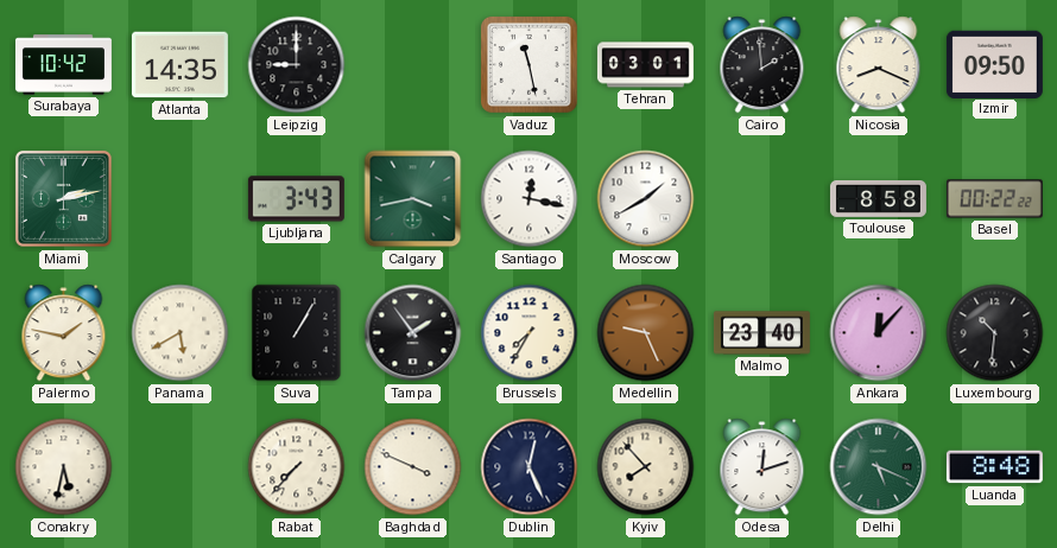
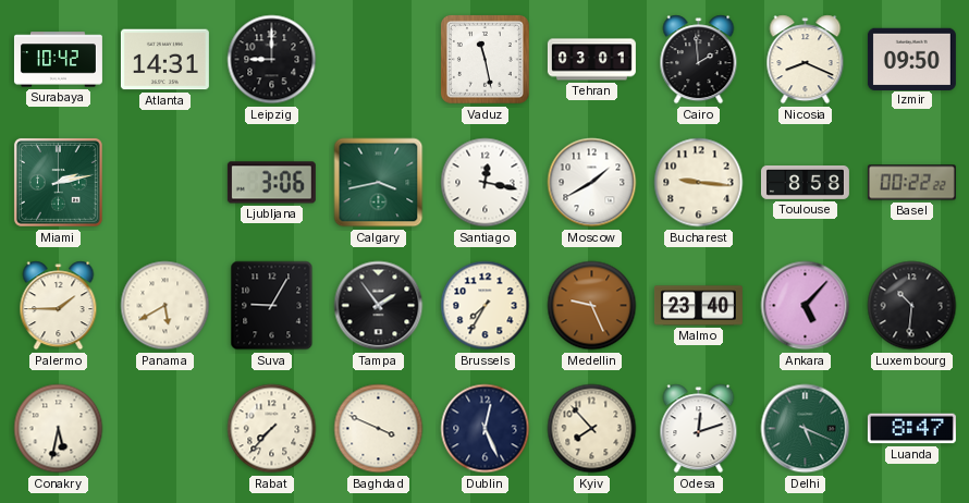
Atlanta: 14:35 -> 14:31
Ljubljana: 3:43 -> 3:06
Bucharest: none -> 9:16
Palermo: 1:47 -> 1:45
Suva: 1:05 -> 9:05
Ankara: 12:07 -> 5:07
Luanda: 8:48 -> 8:47
